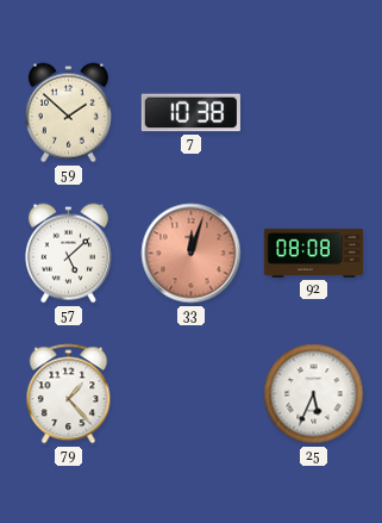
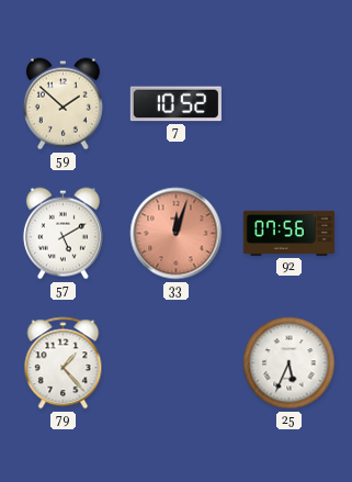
7: 10:38 -> 10:52
57: 5:08 -> 5:10
92: 08:08 -> 07:56
